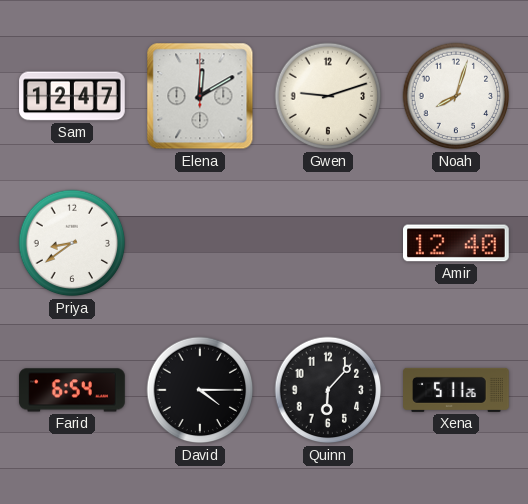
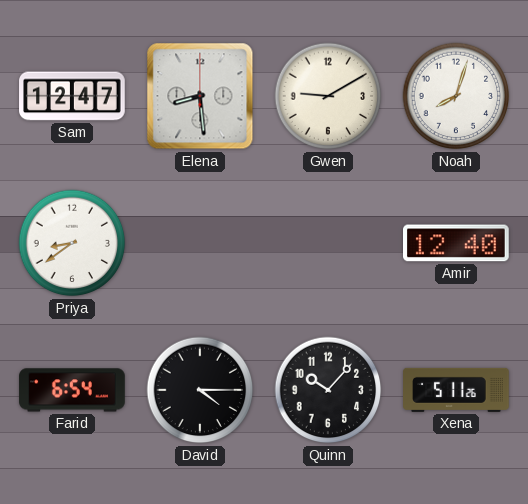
Elena: 12:10 -> 8:29
Gwen: 9:12 -> 9:10
Quinn: 6:07 -> 10:07
